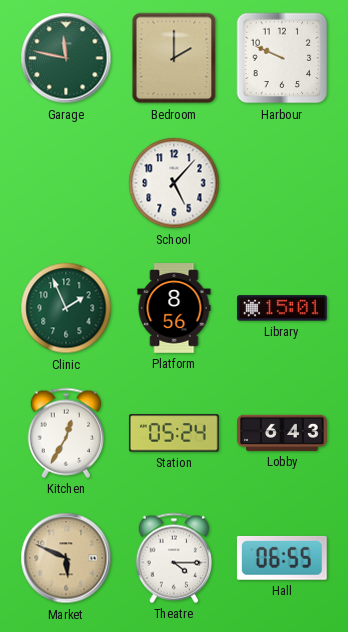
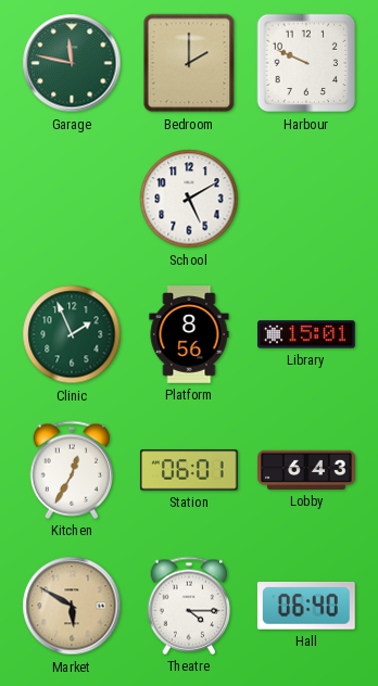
School: 5:07 -> 5:10
Station: 05:24 -> 06:01
Market: 5:49 -> 5:50
Hall: 06:55 -> 06:40
